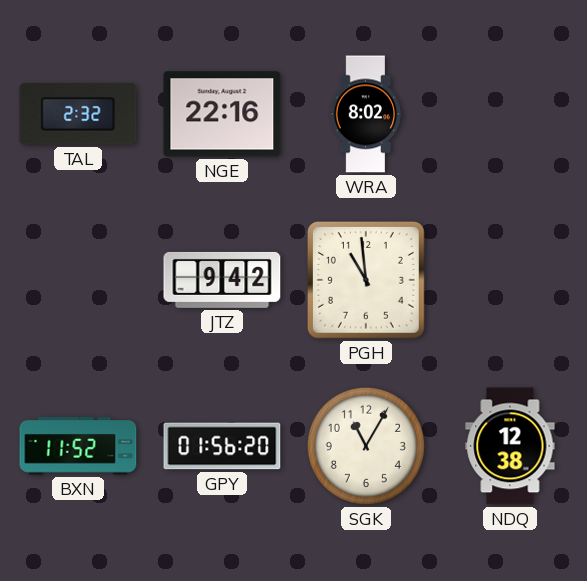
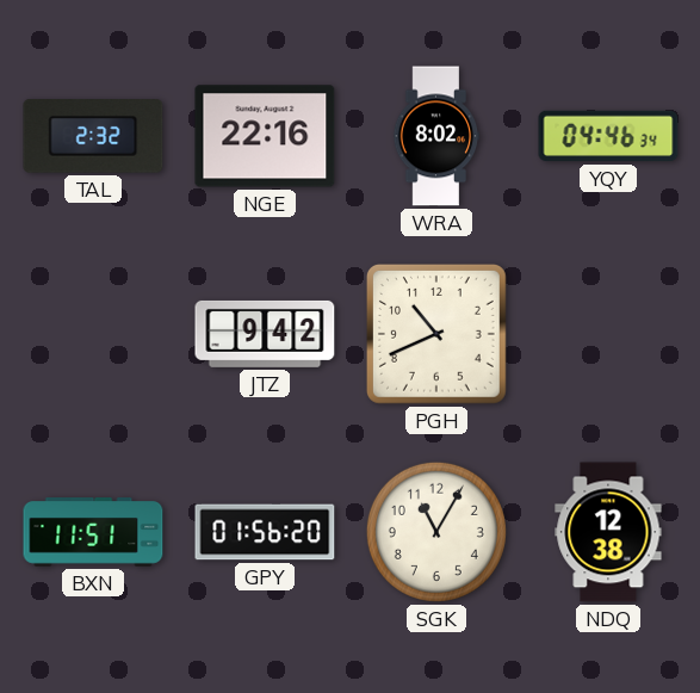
YQY: none -> 04:46
PGH: 10:59 -> 10:41
BXN: 11:52 -> 11:51
